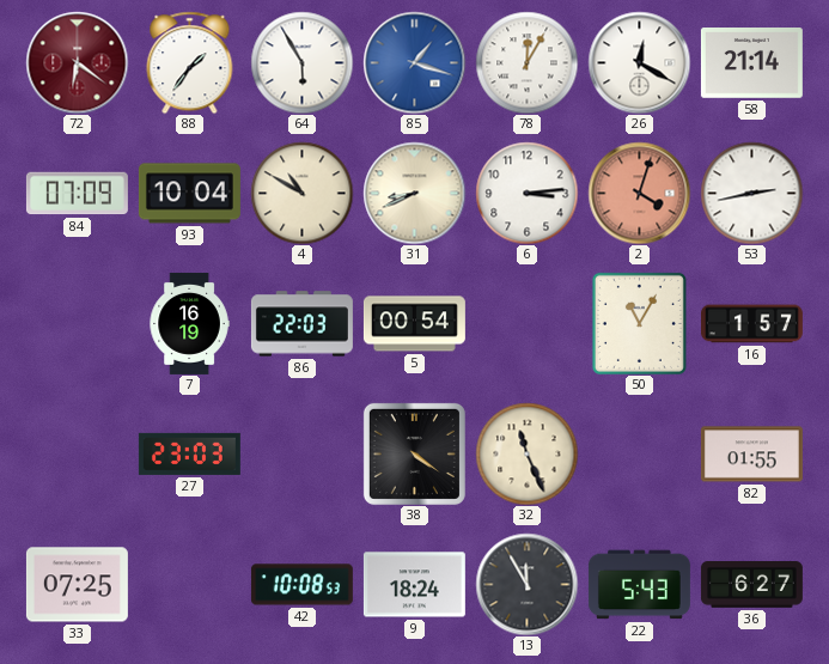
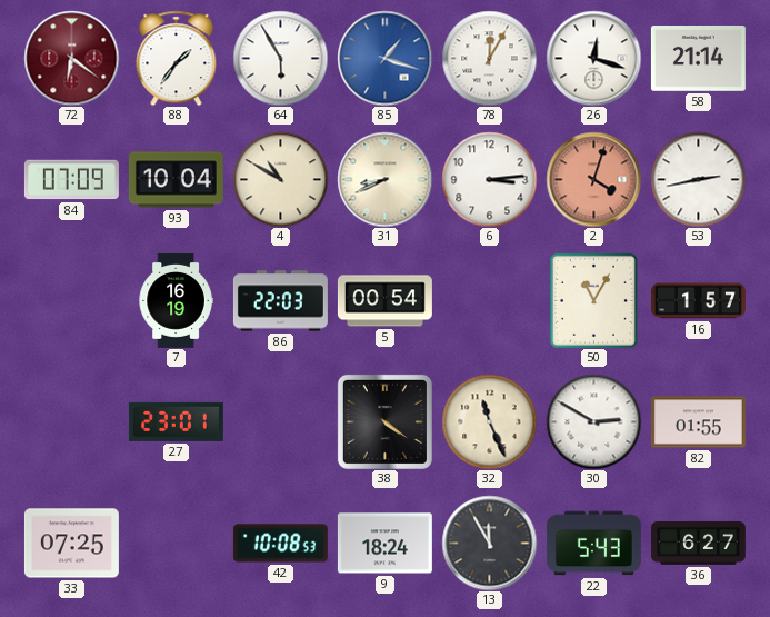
26: 12:20 -> 12:18
27: 23:03 -> 23:01
30: none -> 2:50
